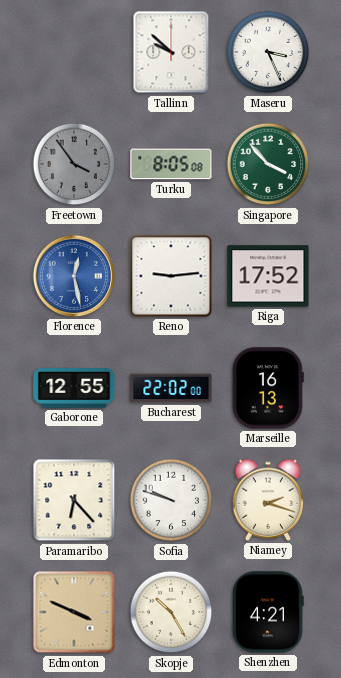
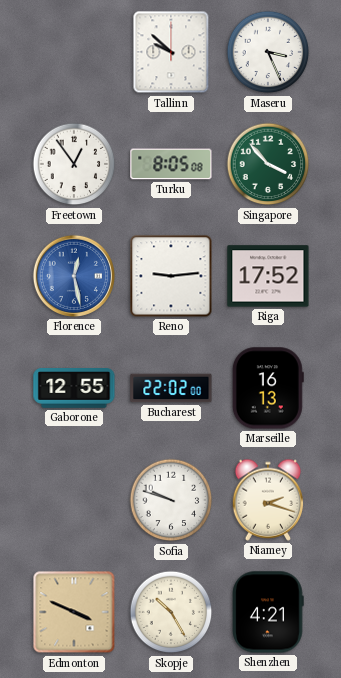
Freetown: 3:54 -> 12:54
Freetown dial: grey -> white
Paramaribo: 6:23 -> none
